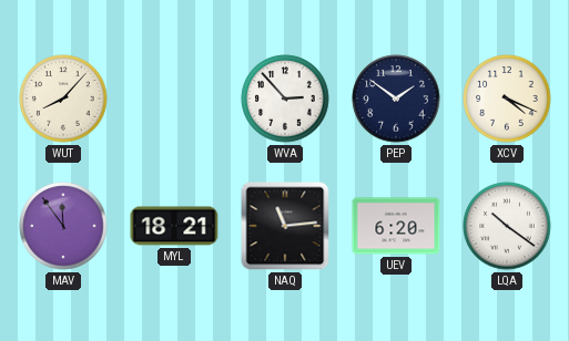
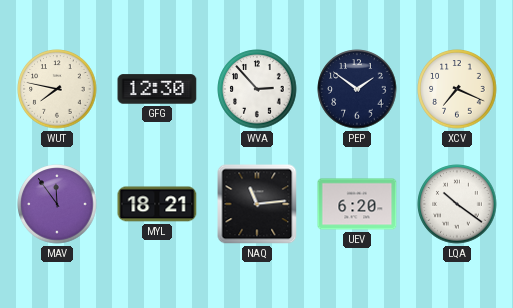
WUT: 8:07 -> 7:47
GFG: none -> 12:30
XCV: 4:19 -> 7:19
